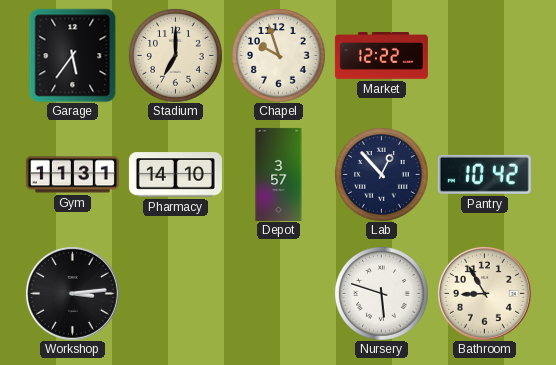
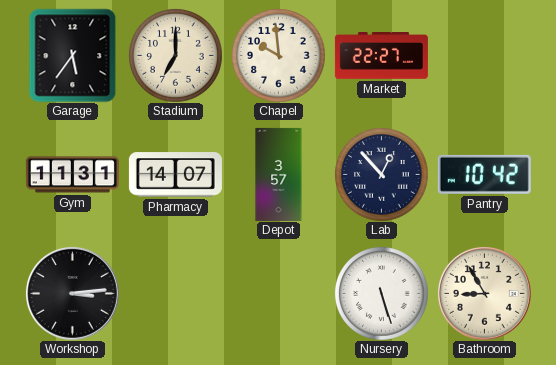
Chapel: 9:57 -> 9:59
Market: 12:22 -> 22:27
Pharmacy: 14:10 -> 14:07
Nursery: 5:48 -> 5:27
